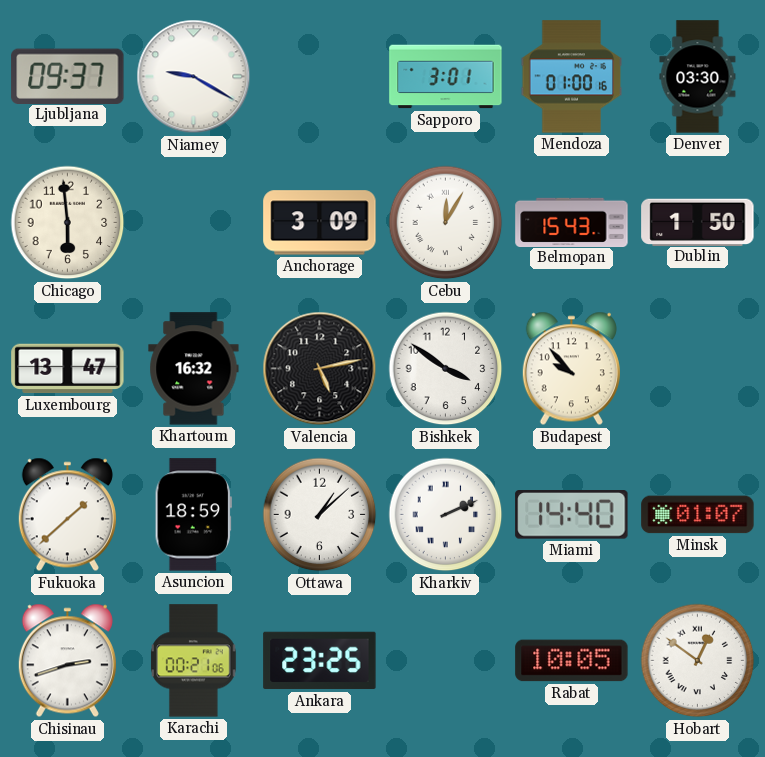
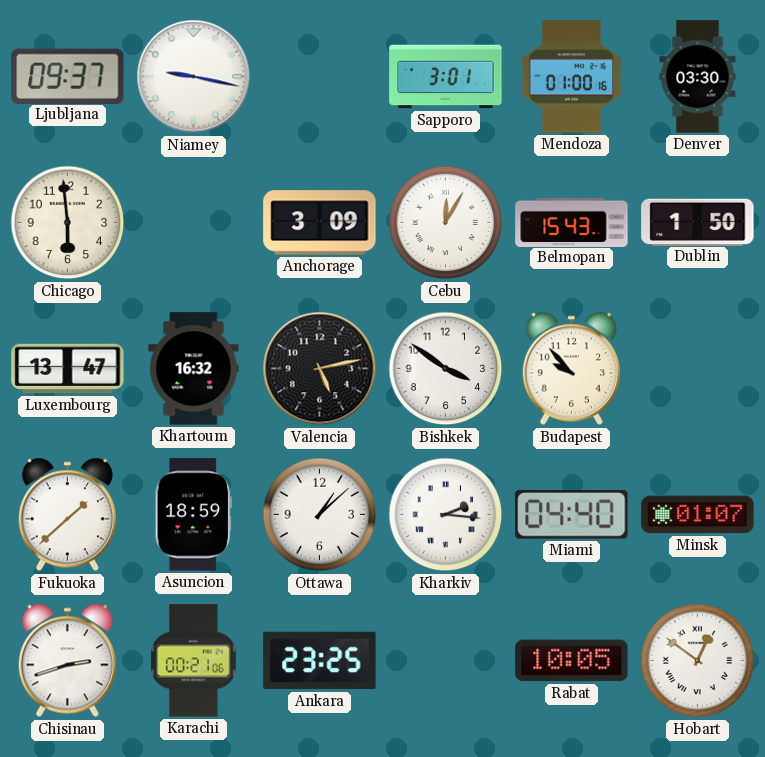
Niamey: 9:20 -> 9:17
Kharkiv: 2:11 -> 2:16
Miami: 14:40 -> 04:40
